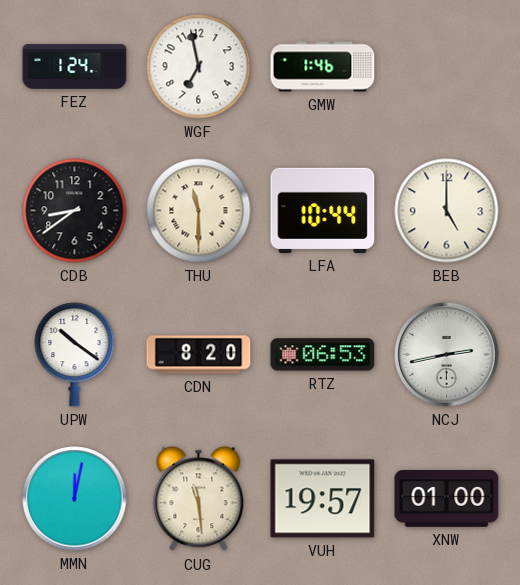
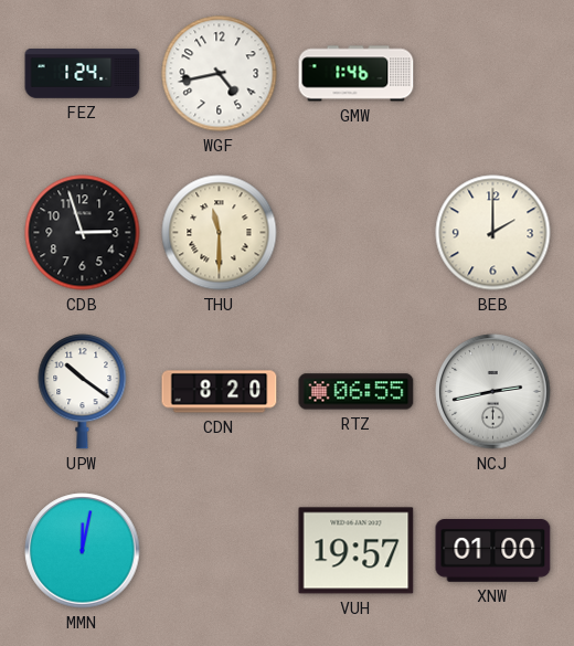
WGF: 6:58 -> 4:43
CDB: 8:39 -> 2:57
LFA: 10:44 -> none
BEB: 5:00 -> 2:00
RTZ: 06:53 -> 06:55
CUG: 11:29 -> none
